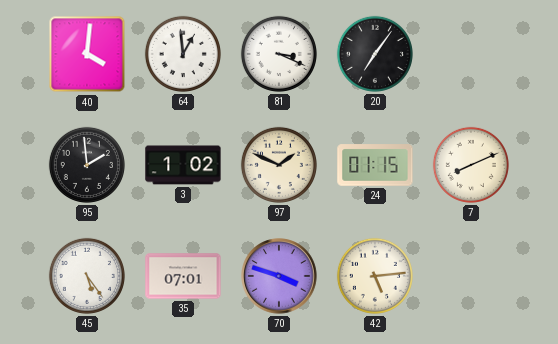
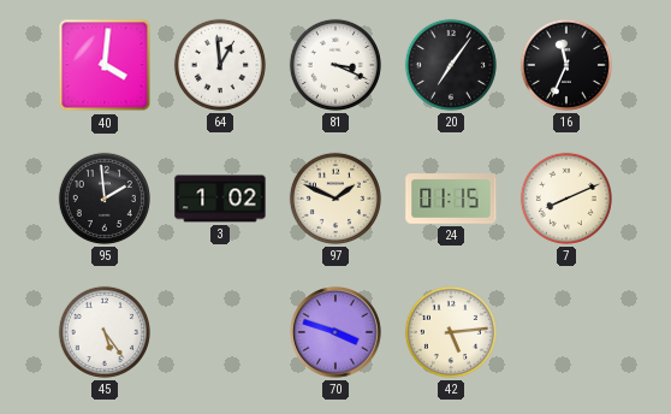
16: none -> 11:34
35: 07:01 -> none
